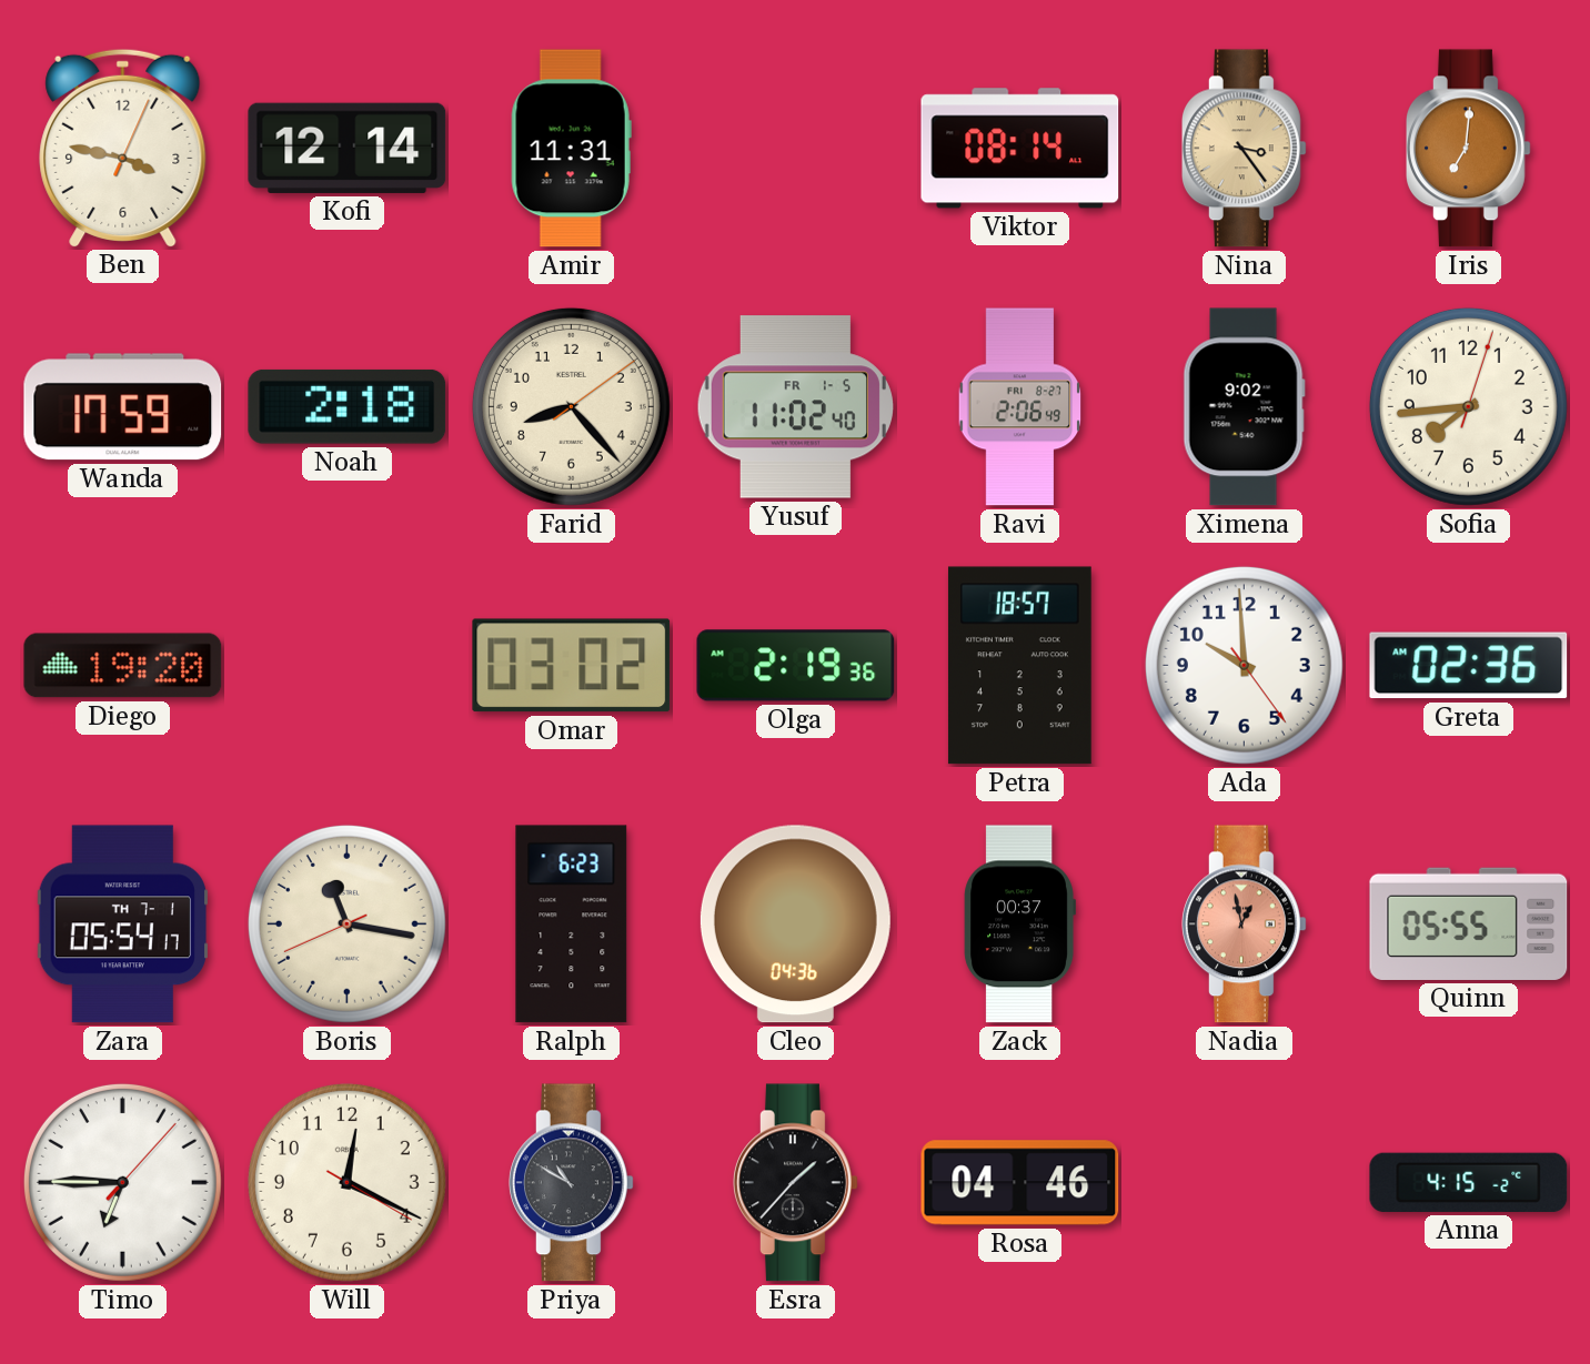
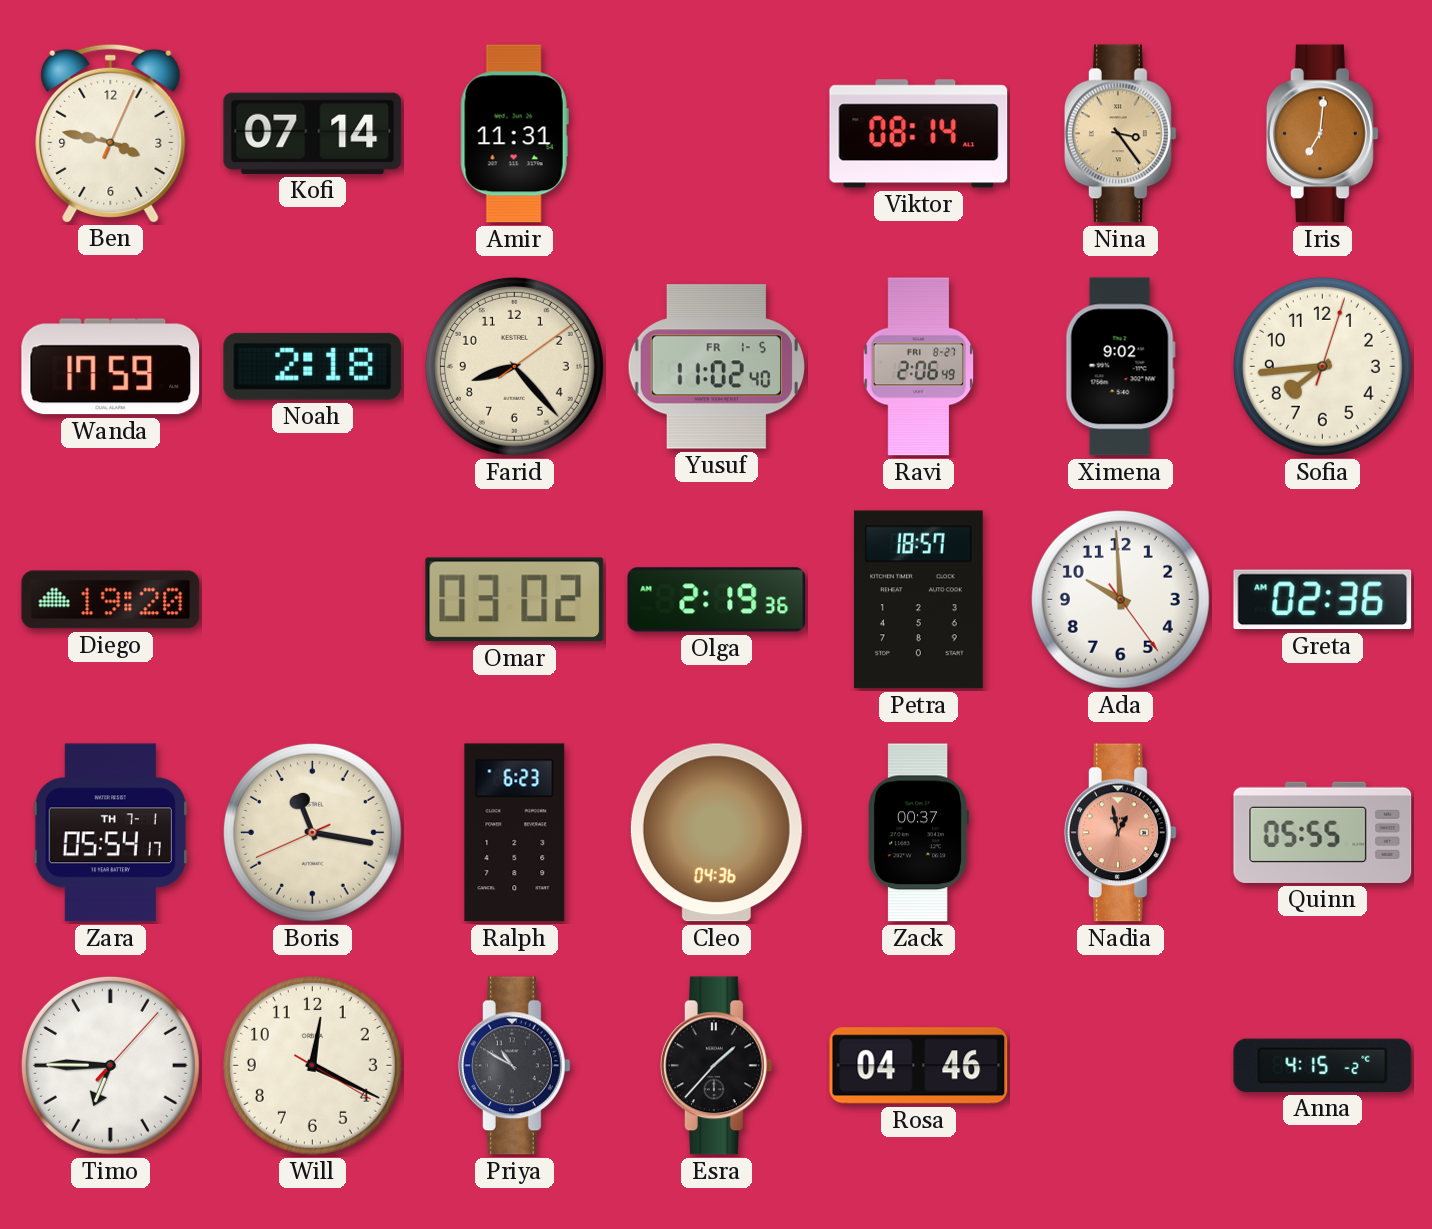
Kofi: 12:14 -> 07:14
